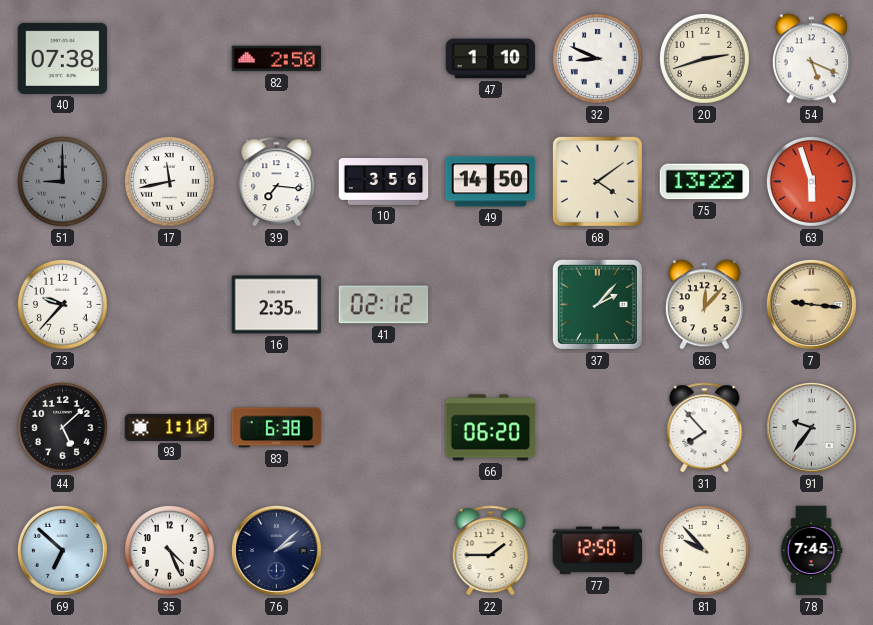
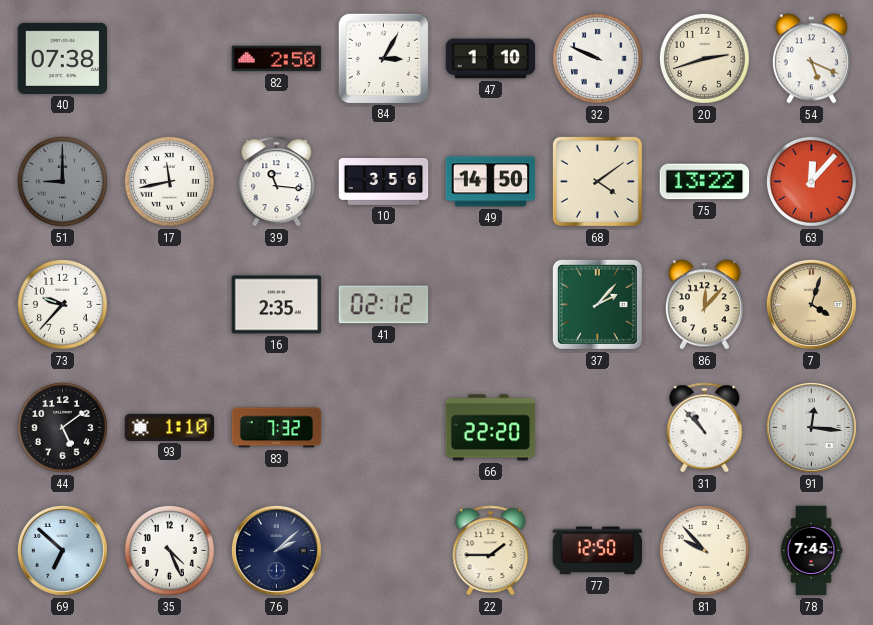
84: none -> 3:05
32: 8:49 -> 9:49
39: 7:16 -> 11:16
63: 5:57 -> 12:07
7: 9:16 -> 4:03
44: 5:08 -> 5:09
83: 6:38 -> 7:32
66: 06:20 -> 22:20
31: 7:53 -> 10:53
91: 9:36 -> 12:16
